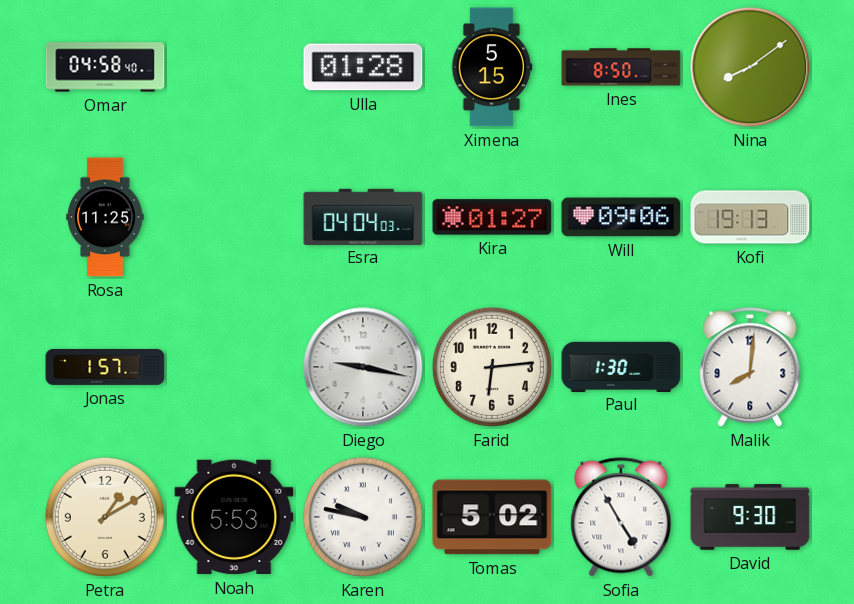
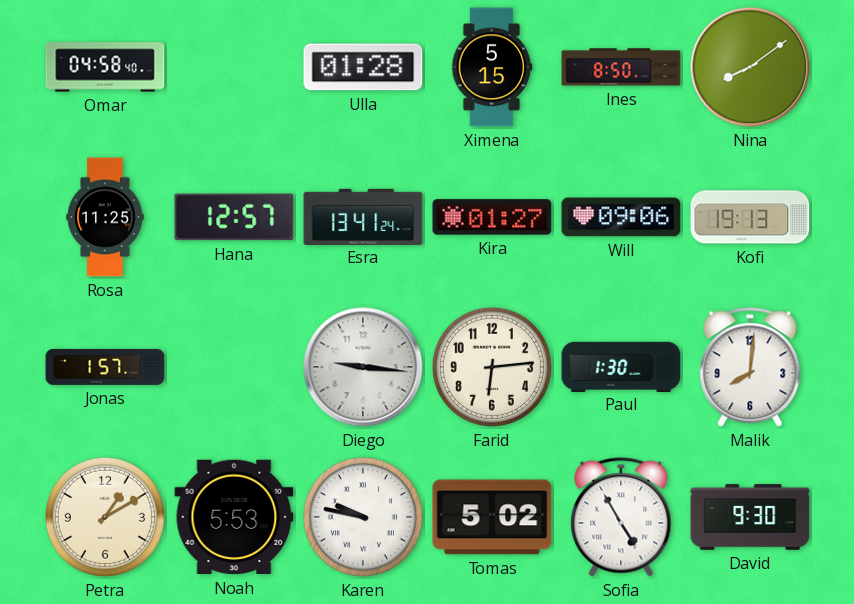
Hana: none -> 12:57
Esra: 04:04 -> 13:41
Diego: 9:17 -> 9:16
